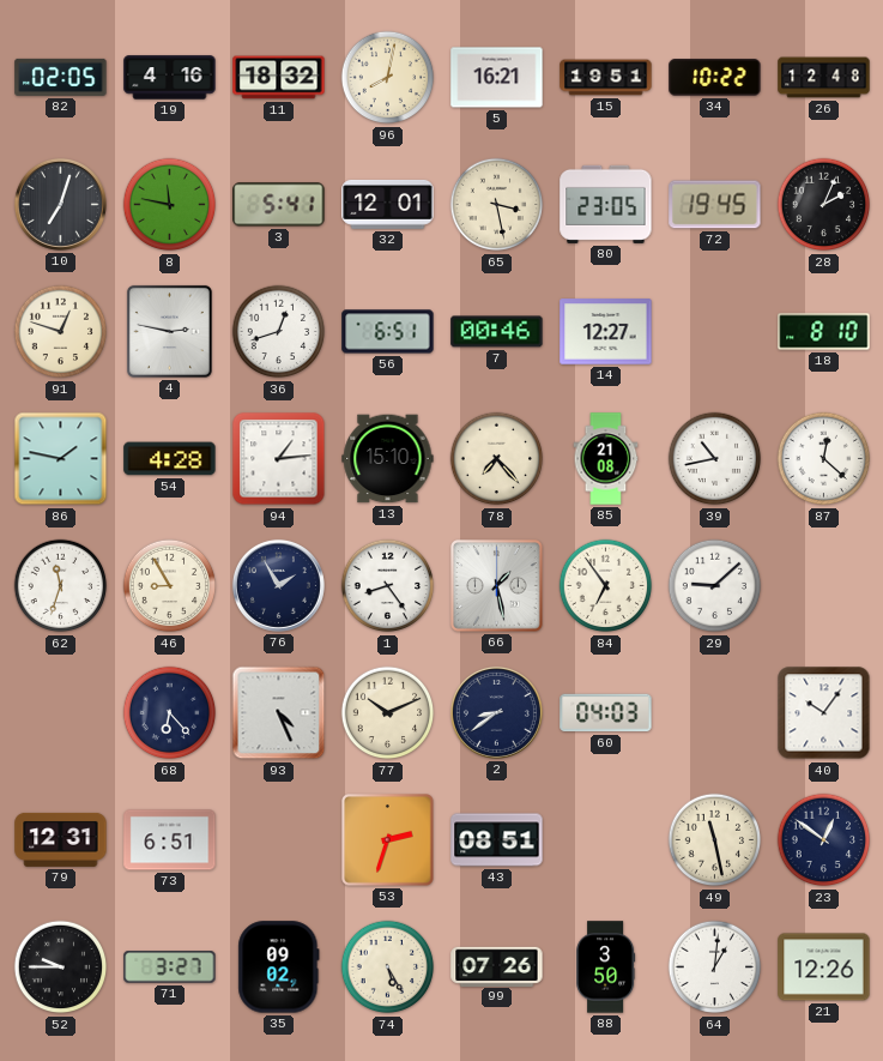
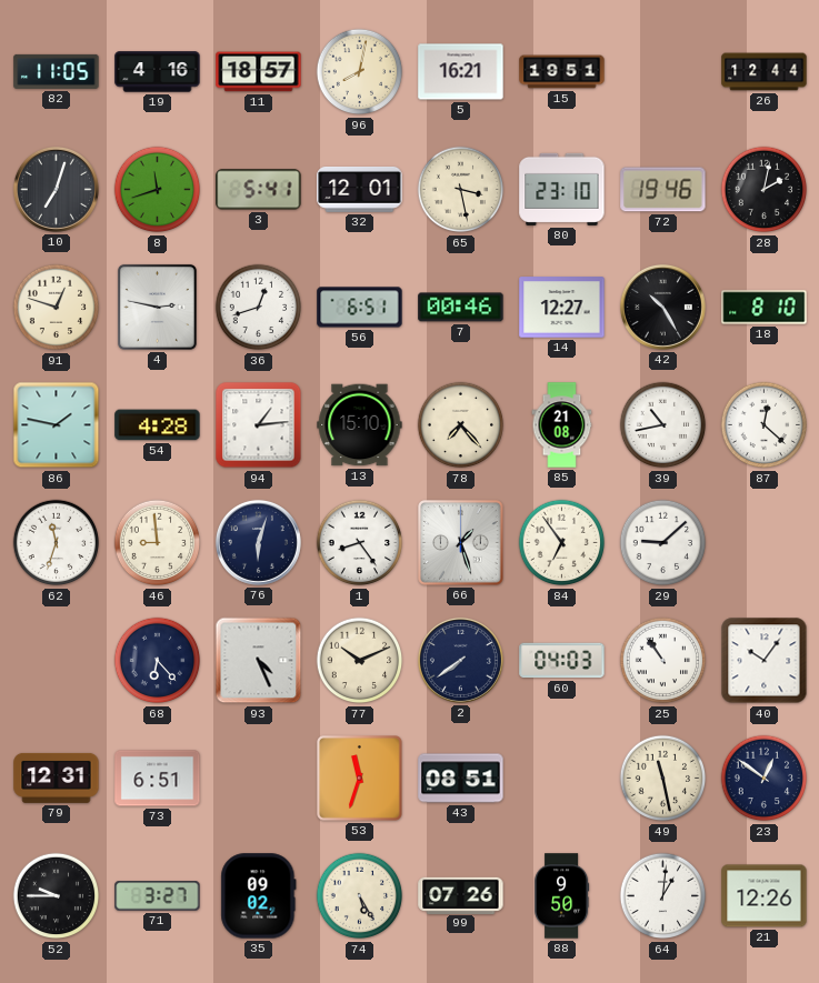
82: 02:05 -> 11:05
11: 18:32 -> 18:57
34: 10:22 -> none
26: 12:48 -> 12:44
8: 11:47 -> 11:42
80: 23:05 -> 23:10
72: 19:45 -> 19:46
28: 2:04 -> 2:02
42: none -> 10:25
46: 8:55 -> 8:59
76: 1:55 -> 6:03
66: 1:28 -> 1:27
2: 8:39 -> 7:39
25: none -> 10:54
53: 2:33 -> 11:33
88: 3:50 -> 9:50
